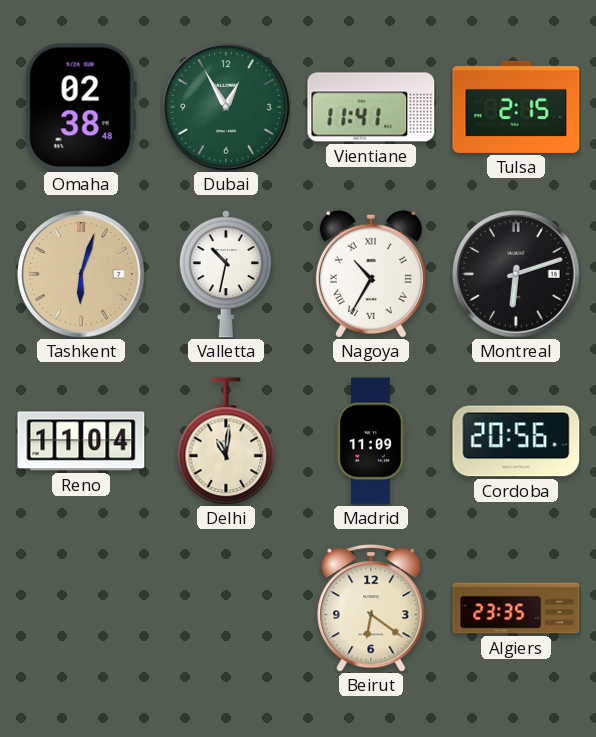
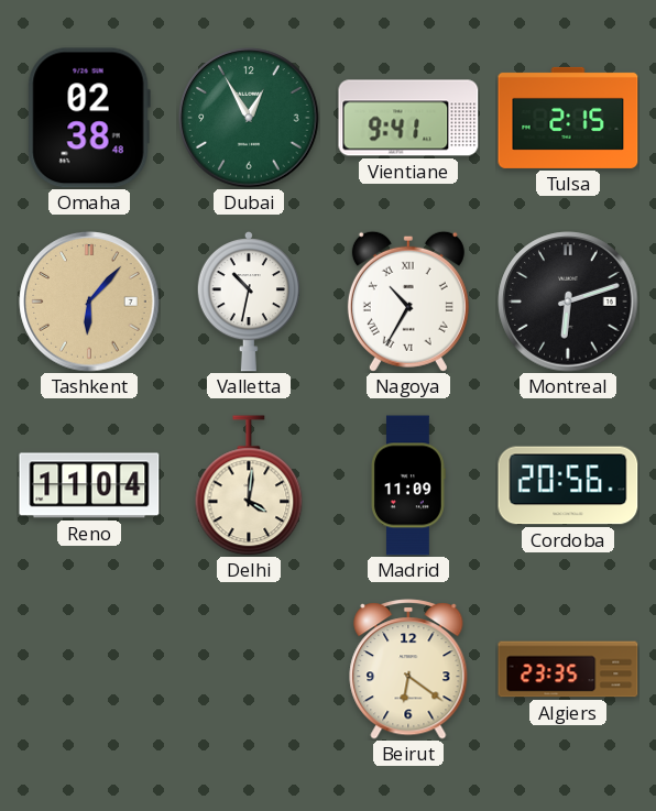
Vientiane: 11:41 -> 9:41
Tashkent: 6:03 -> 6:07
Delhi: 11:01 -> 4:01
